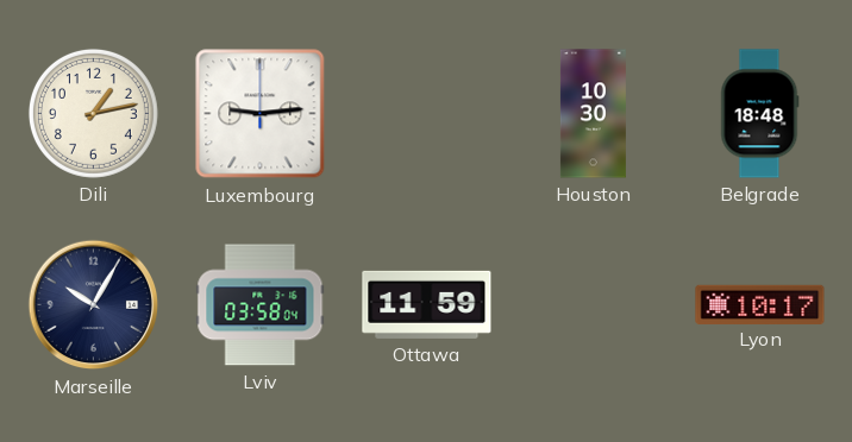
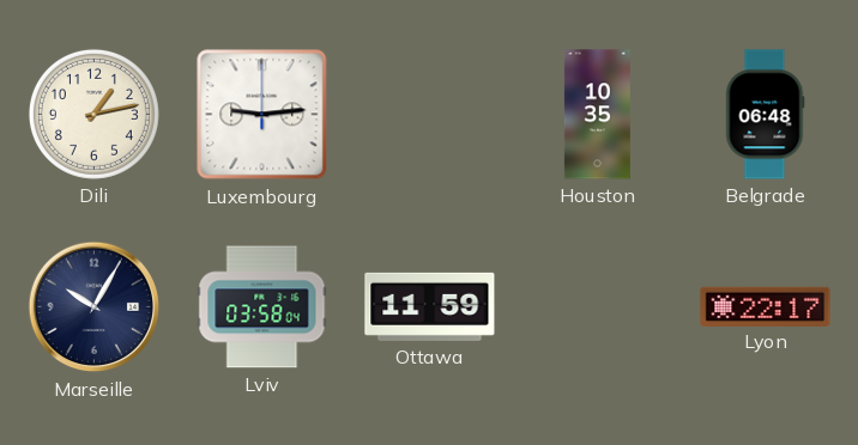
Houston: 10:30 -> 10:35
Belgrade: 18:48 -> 06:48
Lyon: 10:17 -> 22:17
